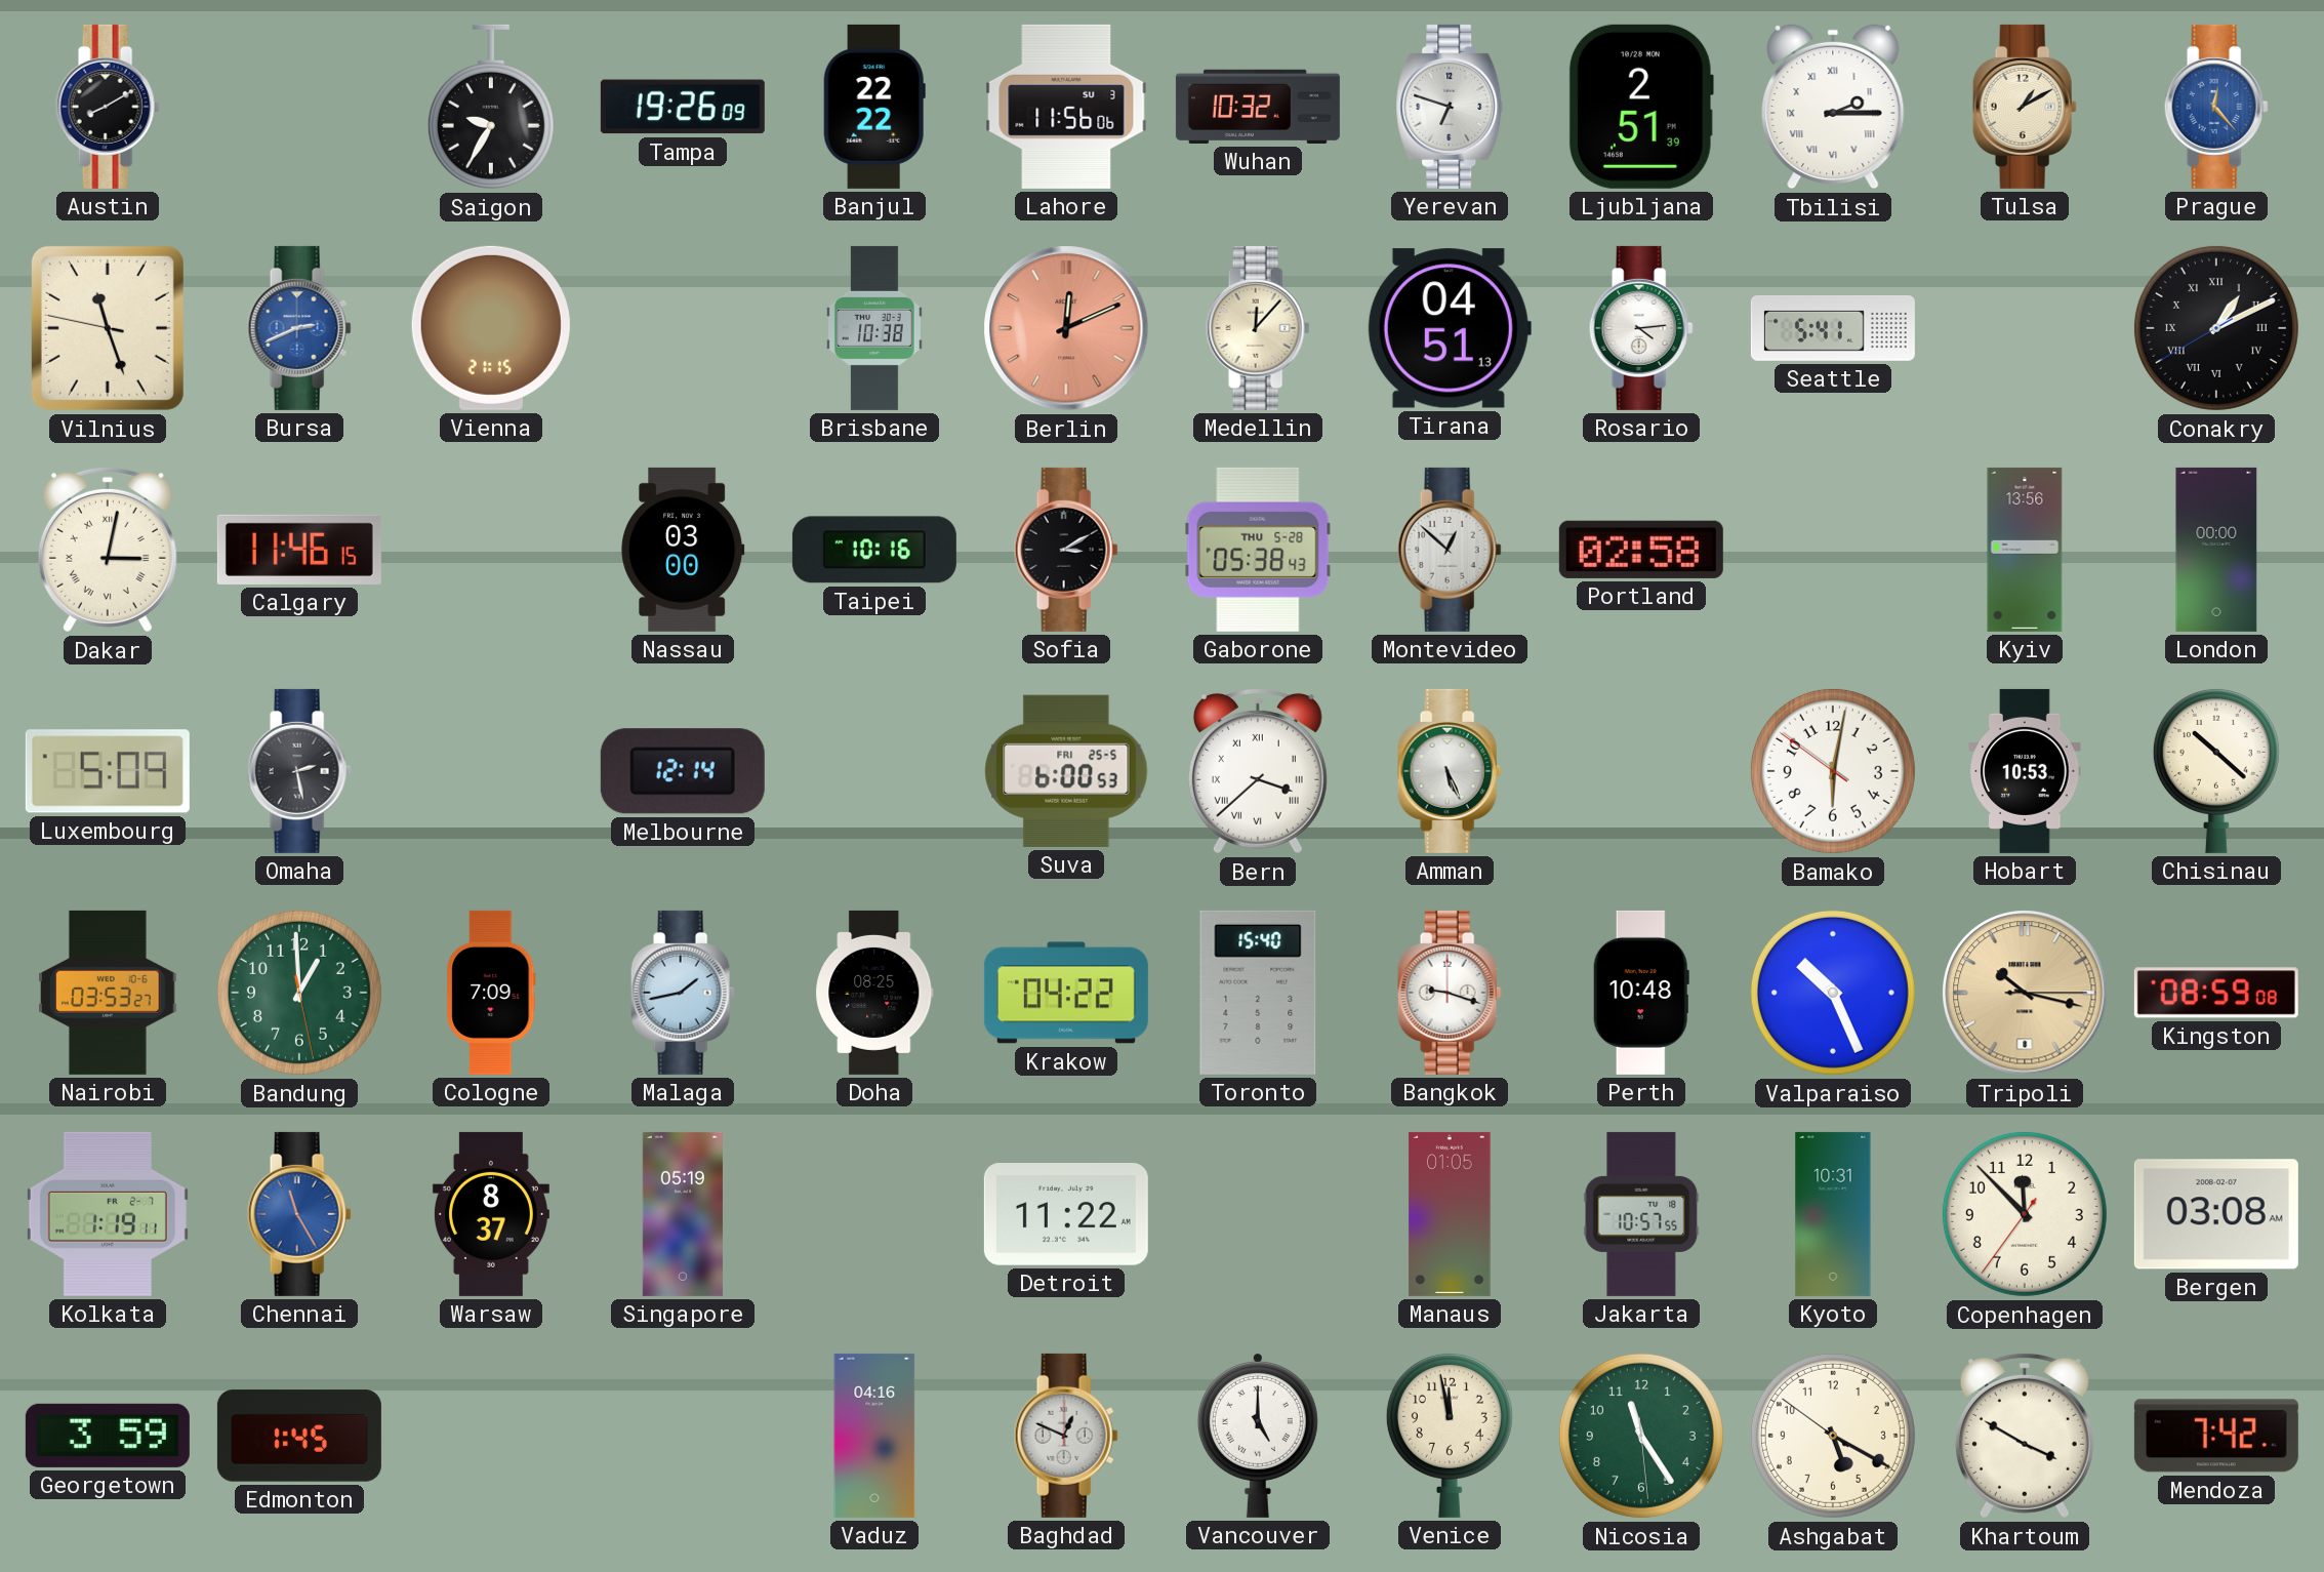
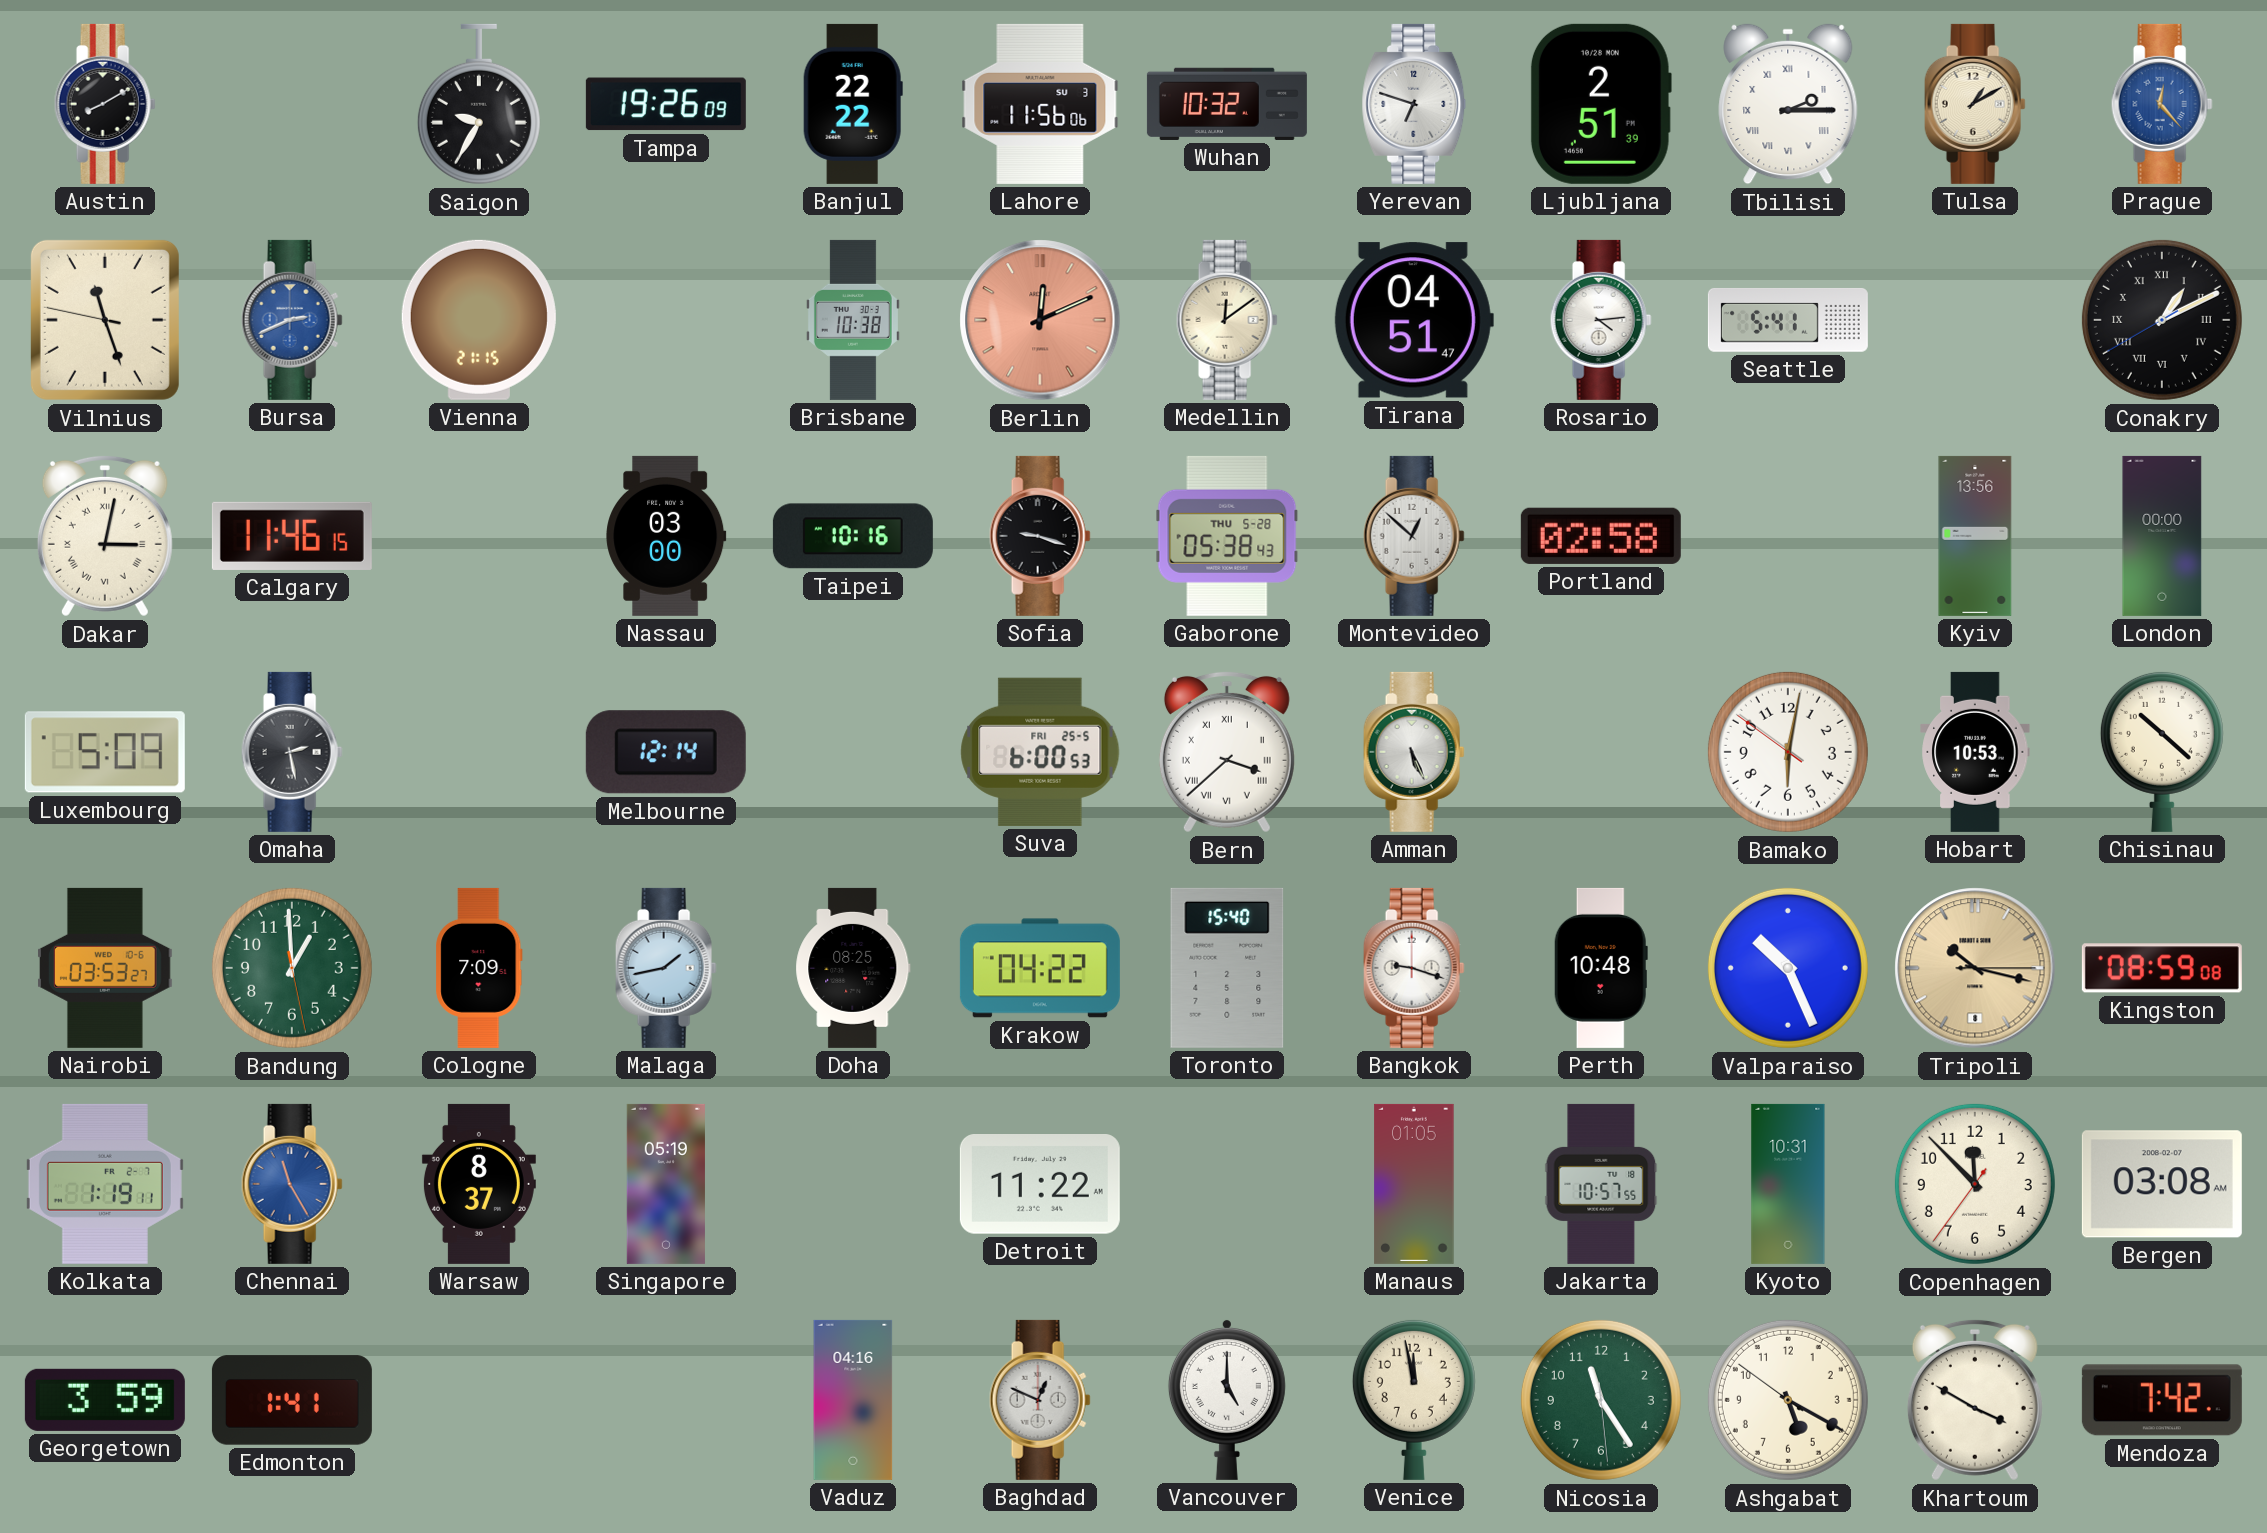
Medellin: 12:07 -> 12:09
Tirana: 04:51:13 -> 04:51:47
Sofia: 3:10 -> 9:18
Edmonton: 1:45 -> 1:41
